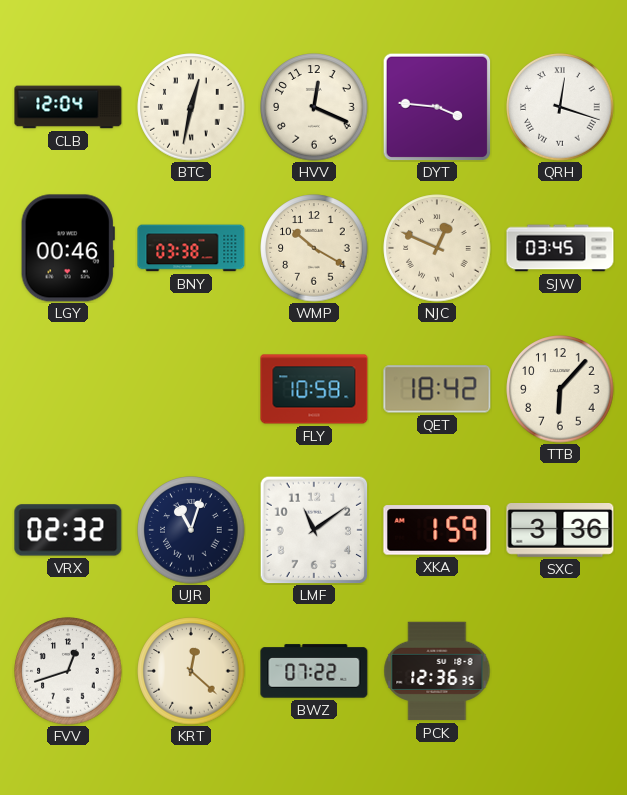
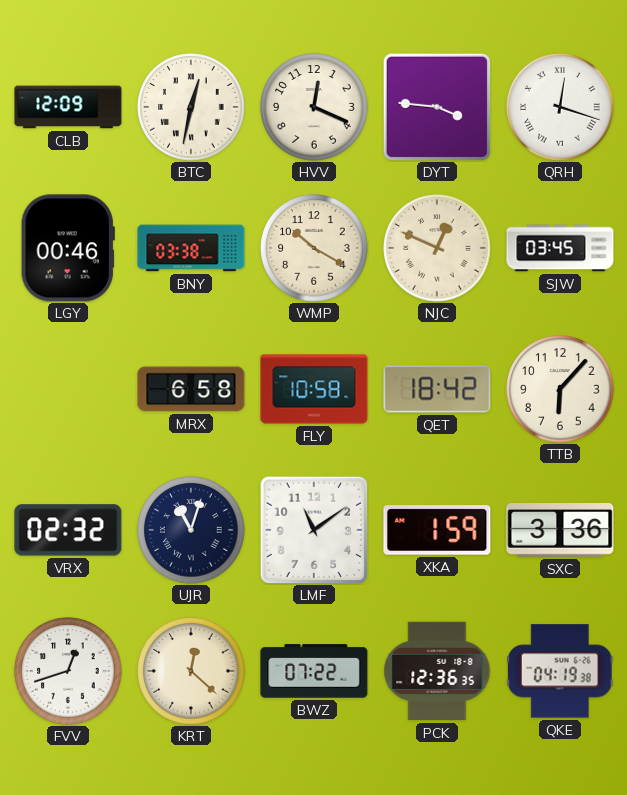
CLB: 12:04 -> 12:09
MRX: none -> 6:58
QKE: none -> 04:19
